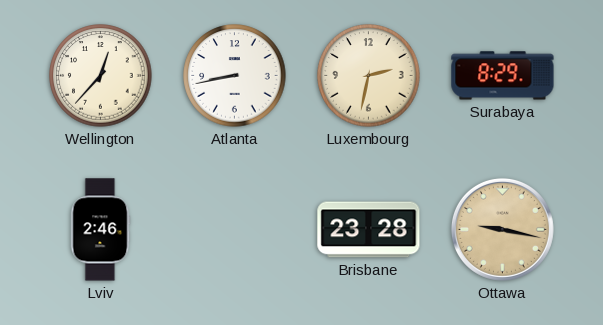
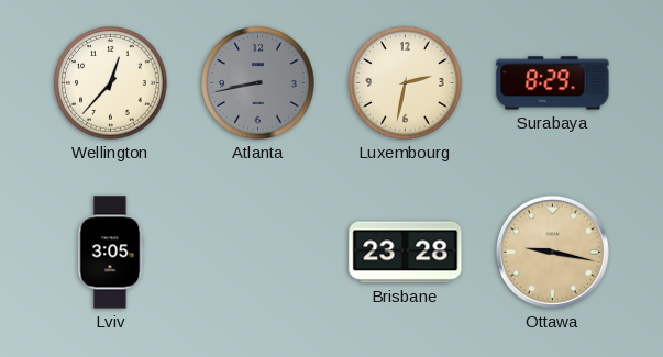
Atlanta dial: white -> grey
Lviv: 2:46 -> 3:05
